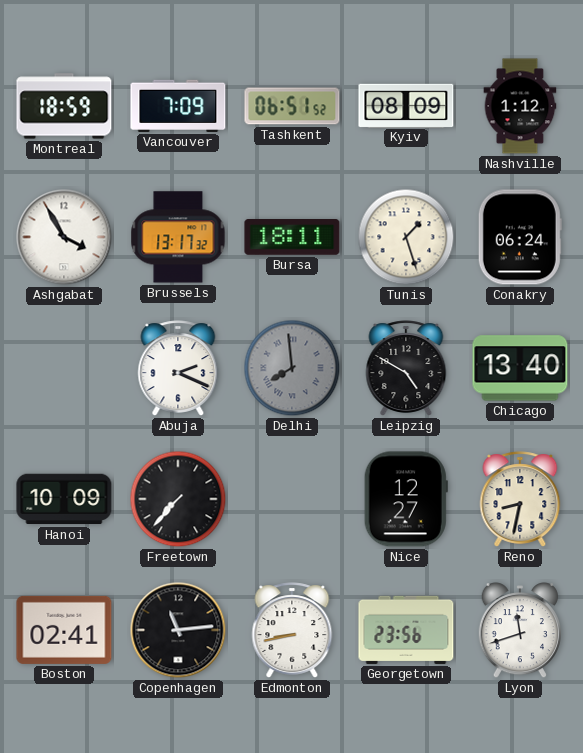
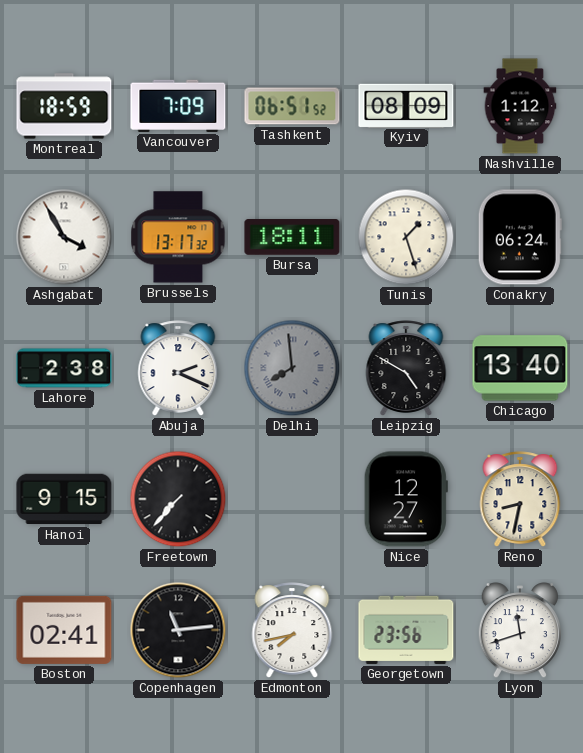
Lahore: none -> 2:38
Hanoi: 10:09 -> 9:15
Edmonton: 8:43 -> 7:43
